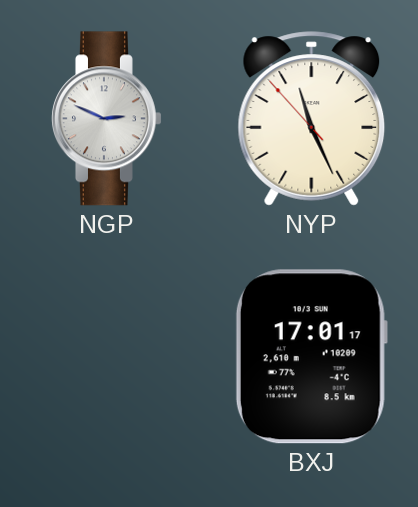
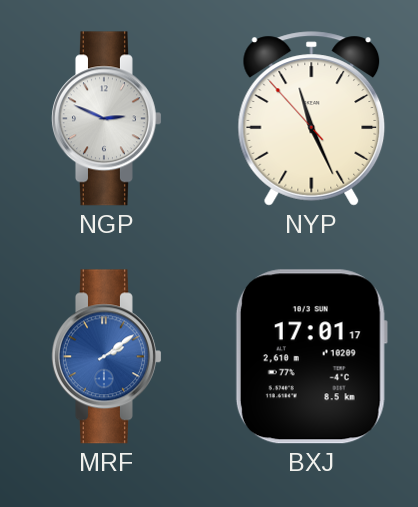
MRF: none -> 2:09
